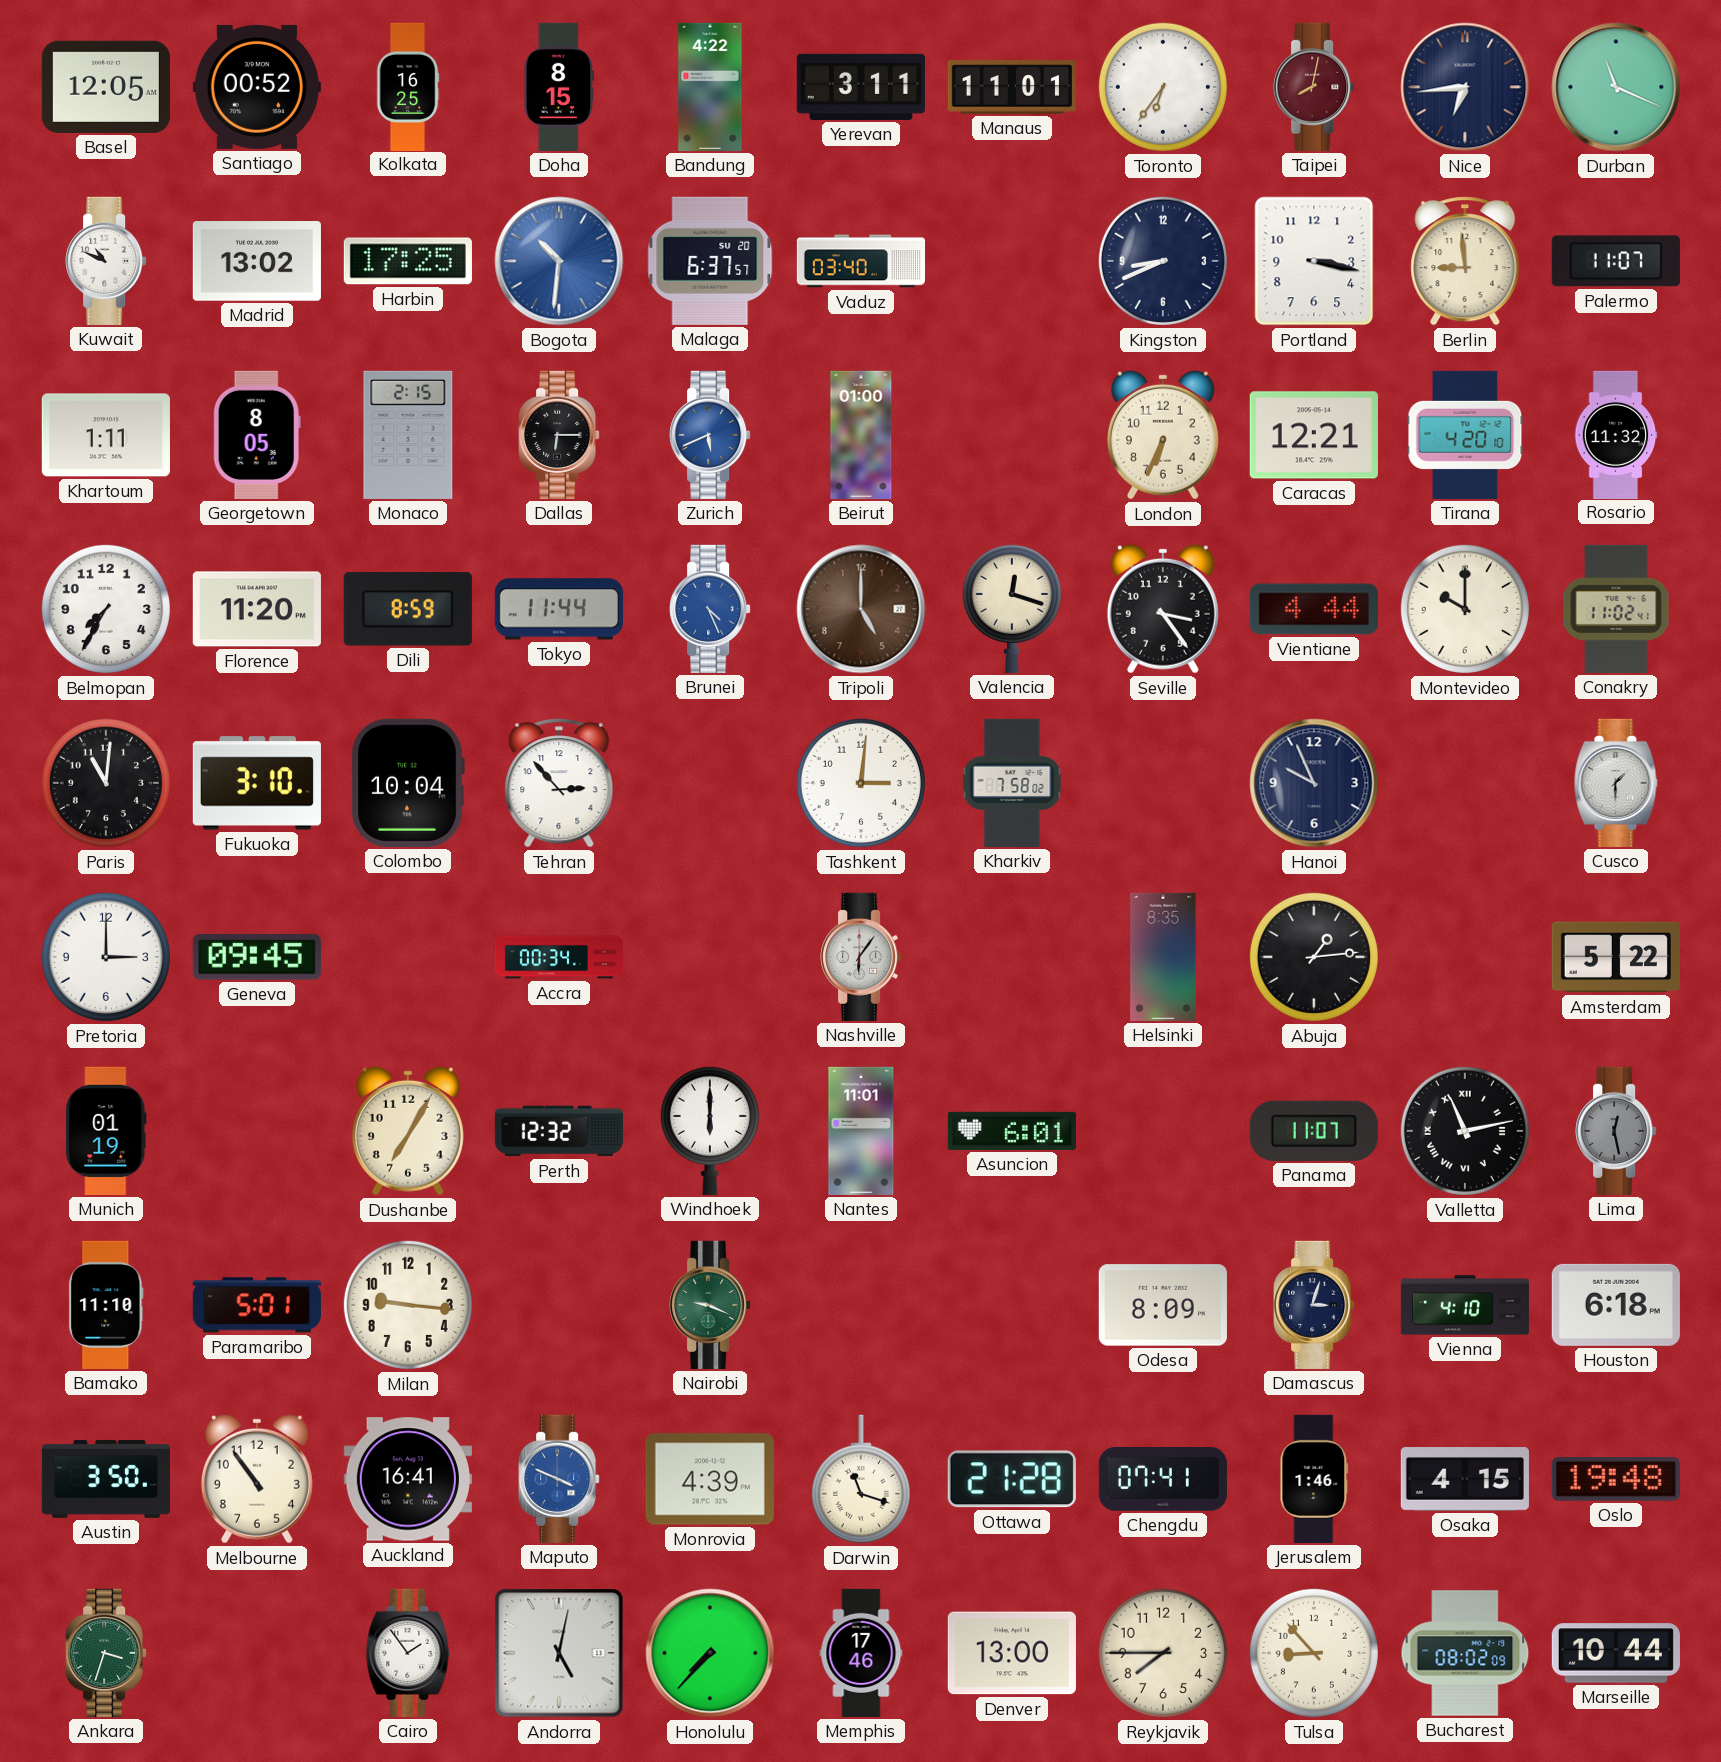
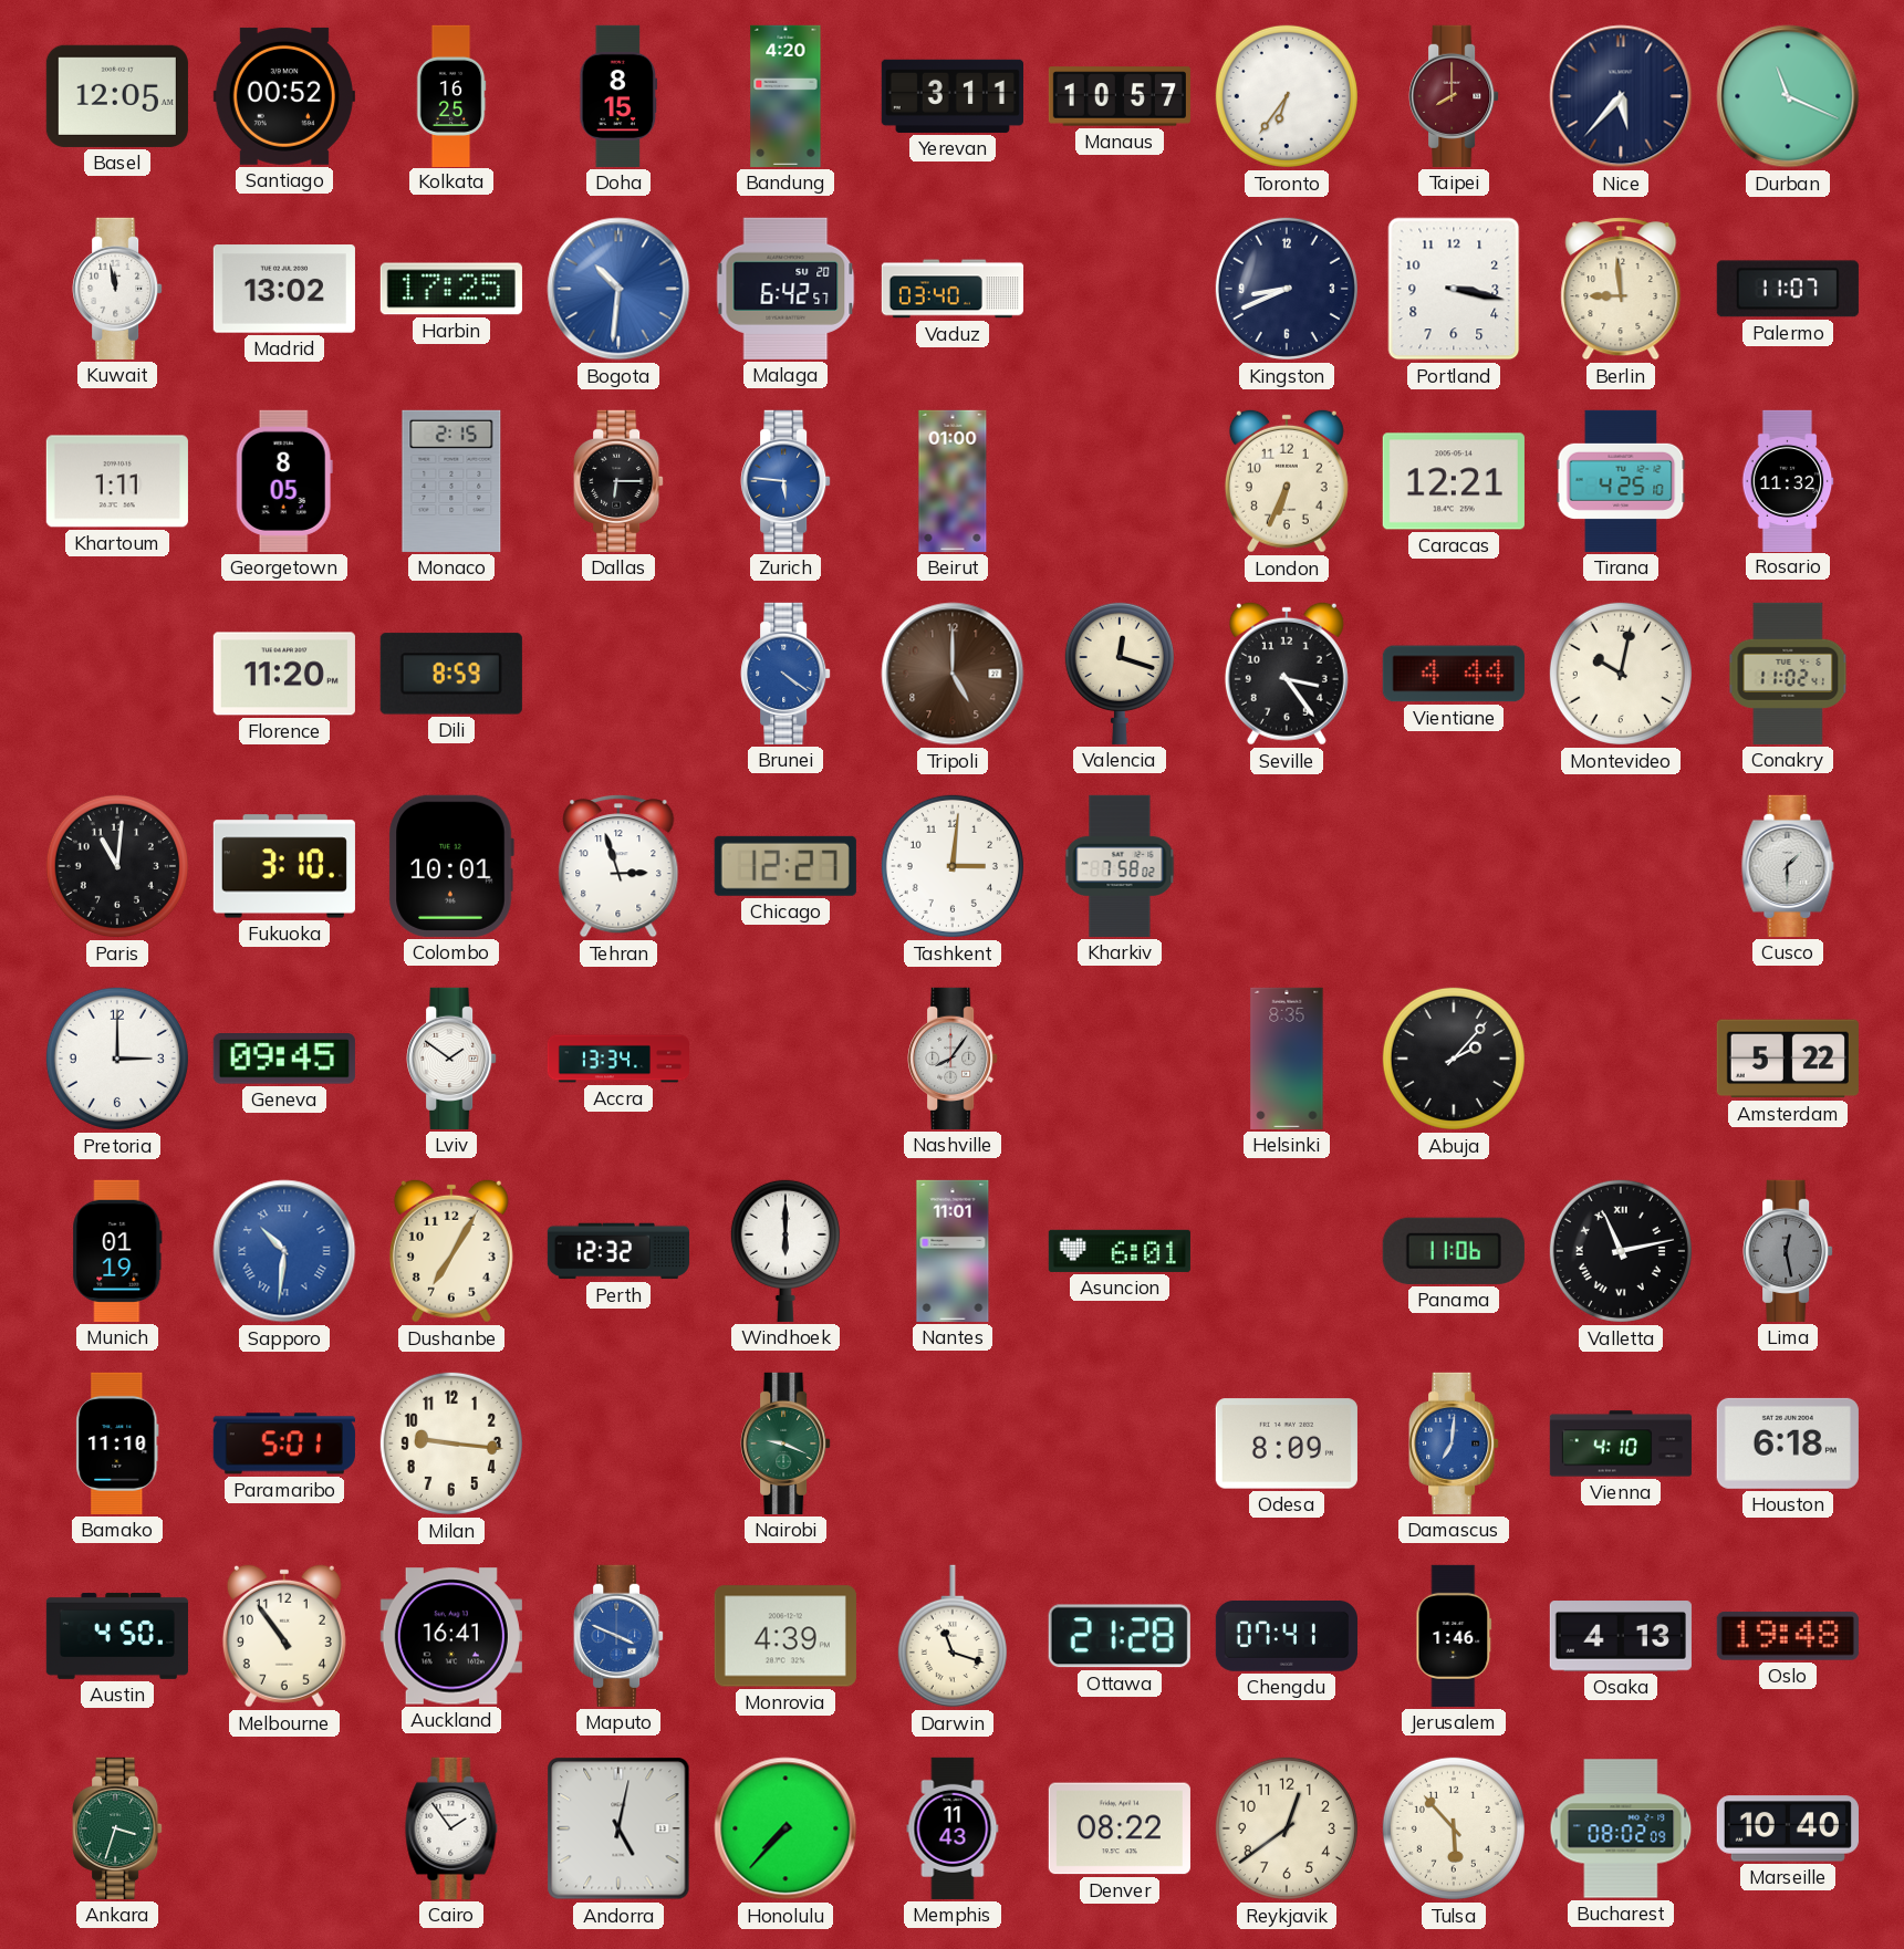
Bandung: 4:22 -> 4:20
Manaus: 11:01 -> 10:57
Taipei: 8:02 -> 8:00
Nice: 6:44 -> 5:37
Kuwait: 10:49 -> 11:58
Malaga: 6:37 -> 6:42
Zurich: 5:41 -> 5:46
Tirana: 4:20 -> 4:25
Belmopan: 7:35 -> none
Tokyo: 11:44 -> none
Brunei: 4:26 -> 4:21
Montevideo: 10:00 -> 10:02
Colombo: 10:04 -> 10:01
Tehran: 2:53 -> 2:57
Chicago: none -> 12:27
Hanoi: 9:56 -> none
Lviv: none -> 1:51
Accra: 00:34 -> 13:34
Nashville: 6:06 -> 8:06
Abuja: 1:14 -> 2:07
Sapporo: none -> 10:31
Panama: 11:07 -> 11:06
Damascus: 3:03 -> 7:01
Damascus dial: navy -> blue
Austin: 3:50 -> 4:50
Osaka: 4:15 -> 4:13
Memphis: 17:46 -> 11:43
Denver: 13:00 -> 08:22
Reykjavik: 7:45 -> 12:39
Tulsa: 8:53 -> 5:53
Marseille: 10:44 -> 10:40
